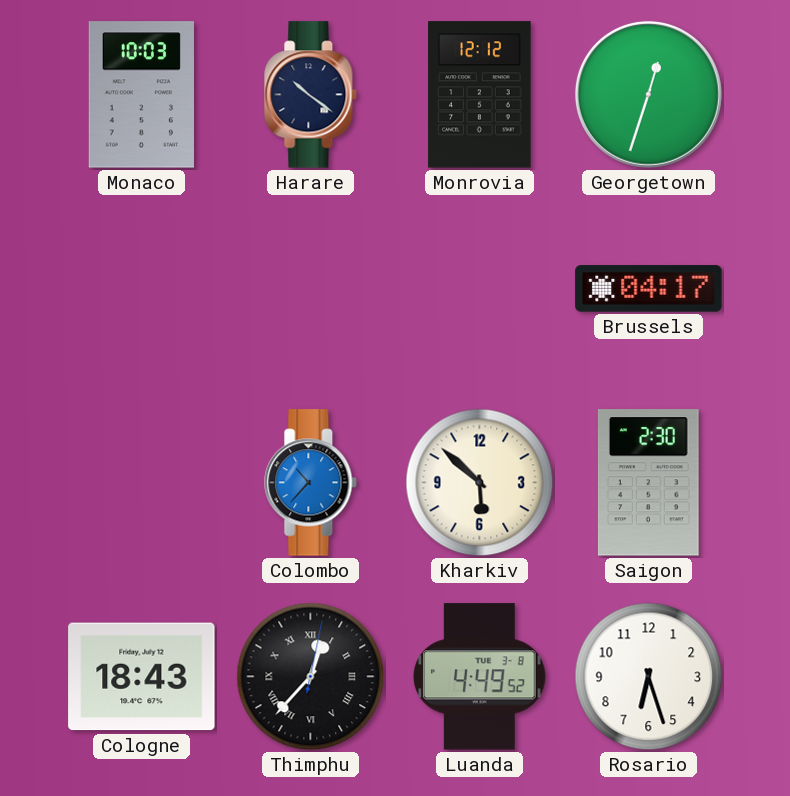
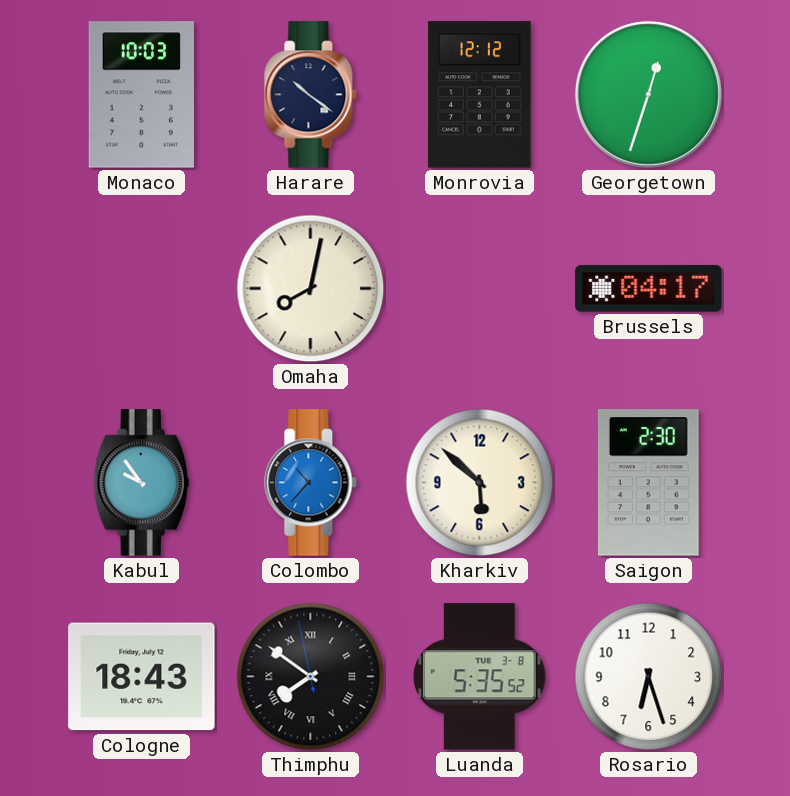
Omaha: none -> 8:02
Kabul: none -> 9:54
Thimphu: 12:37 -> 7:50
Luanda: 4:49 -> 5:35
